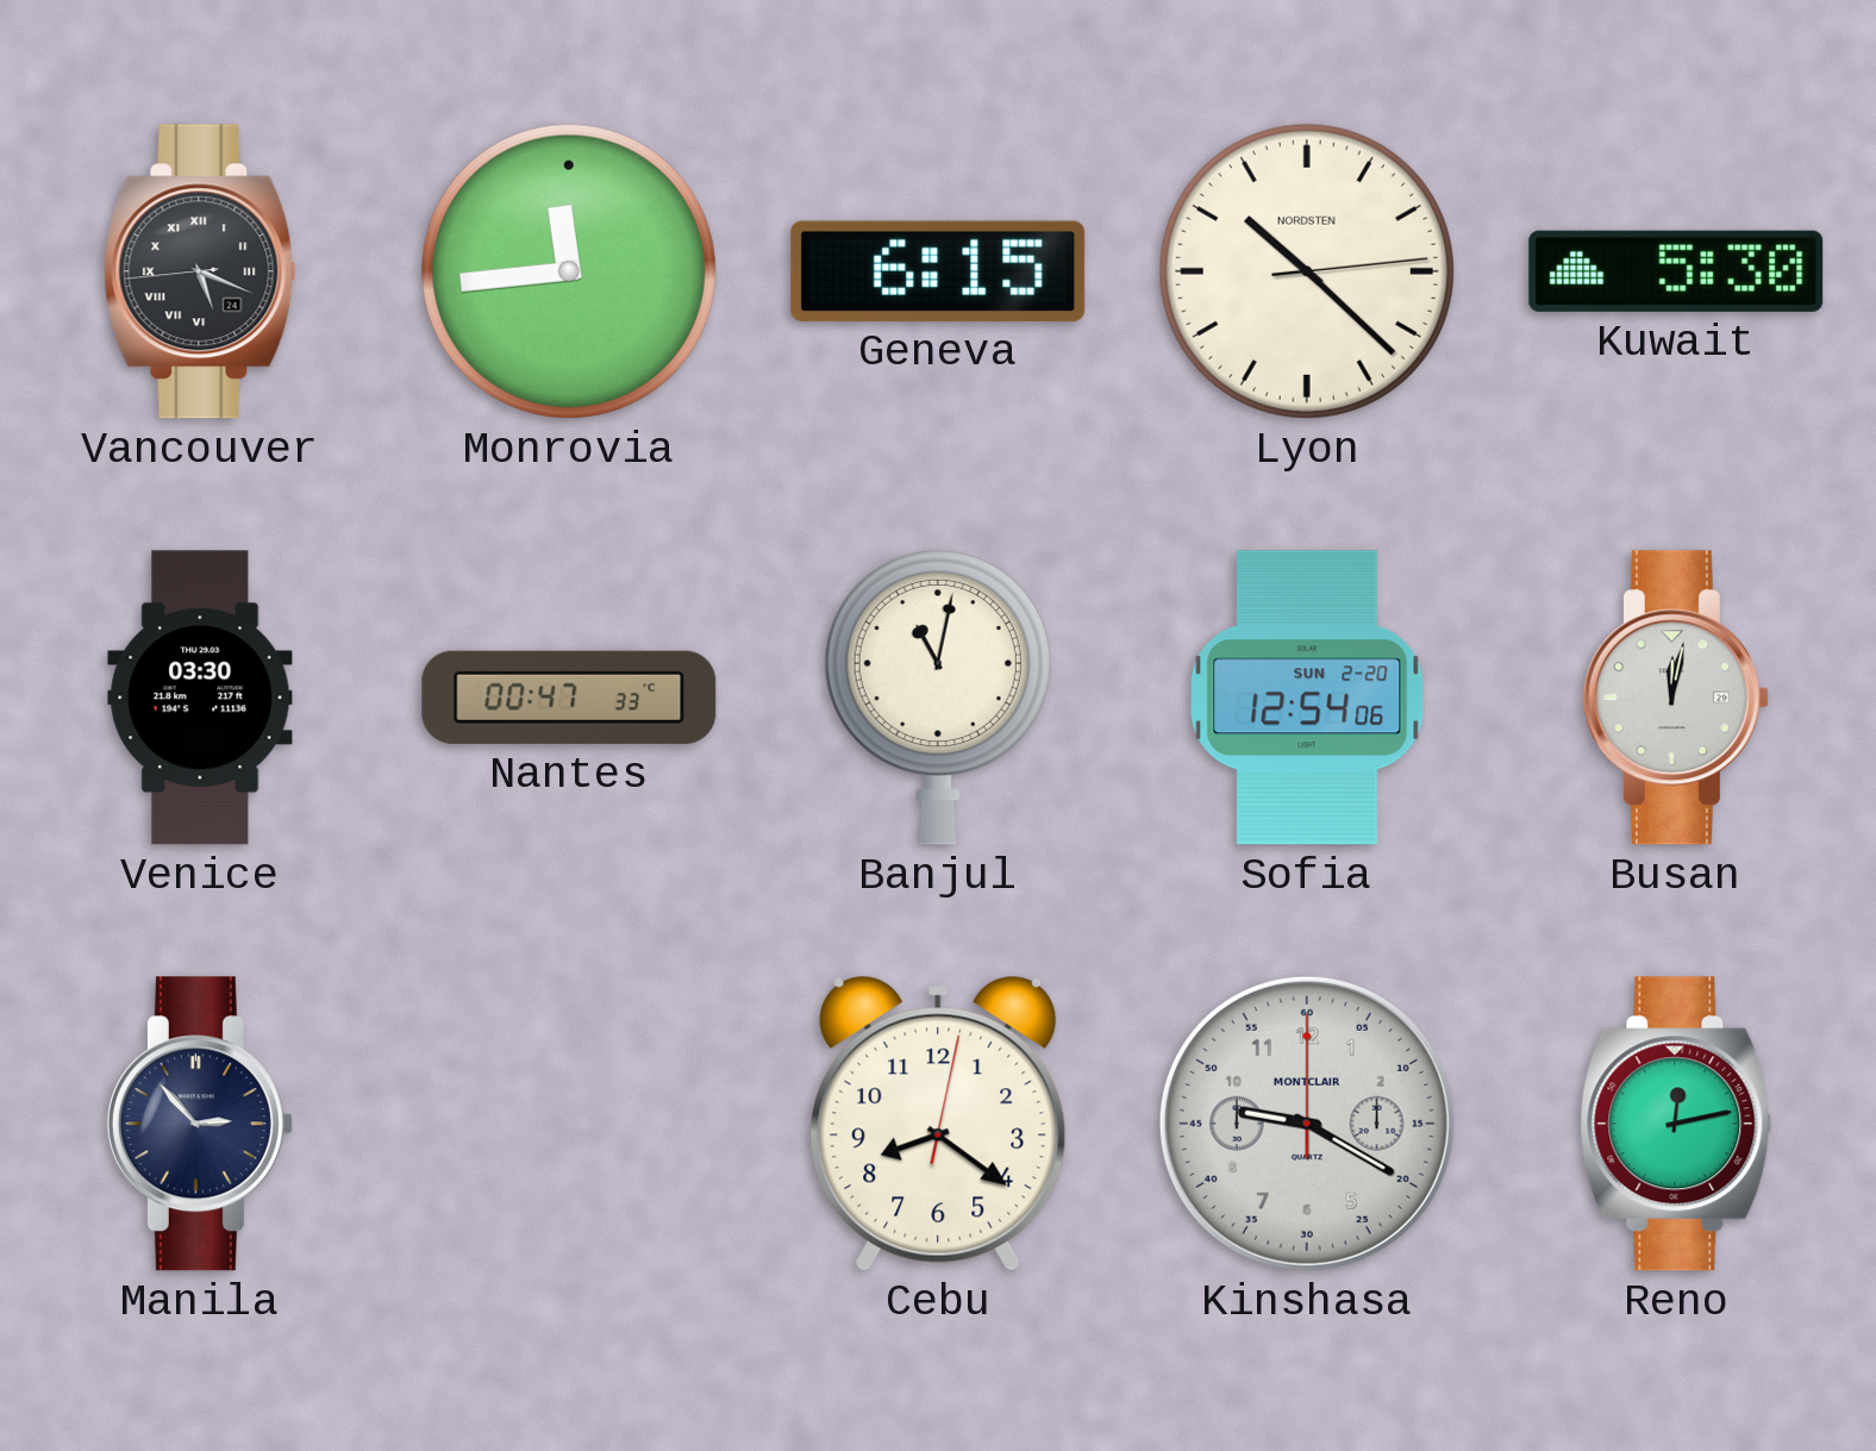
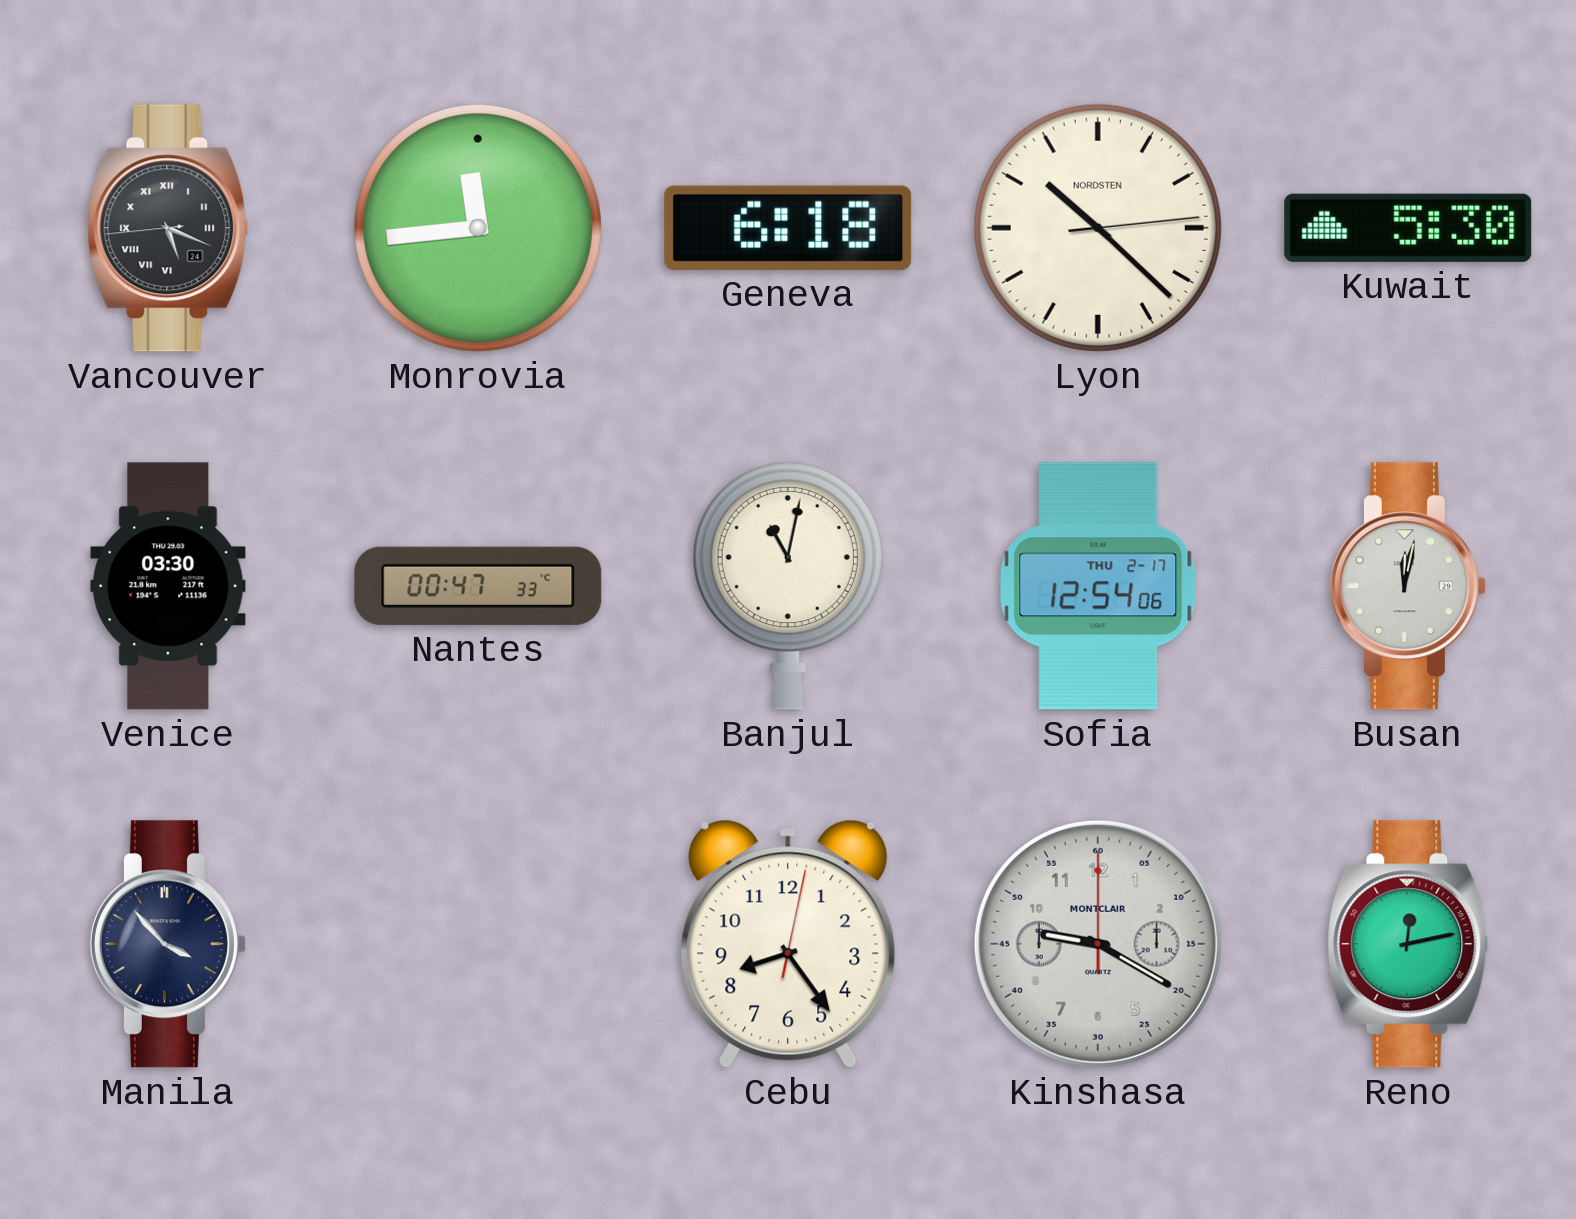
Geneva: 6:15 -> 6:18
Sofia date: SUN 2-20 -> THU 2-17
Manila: 2:53 -> 3:53
Cebu: 8:21 -> 8:24
